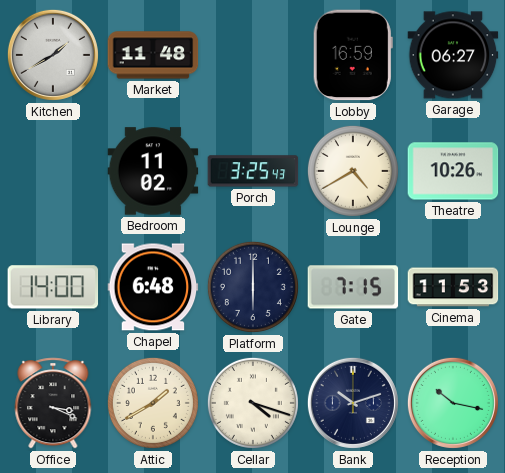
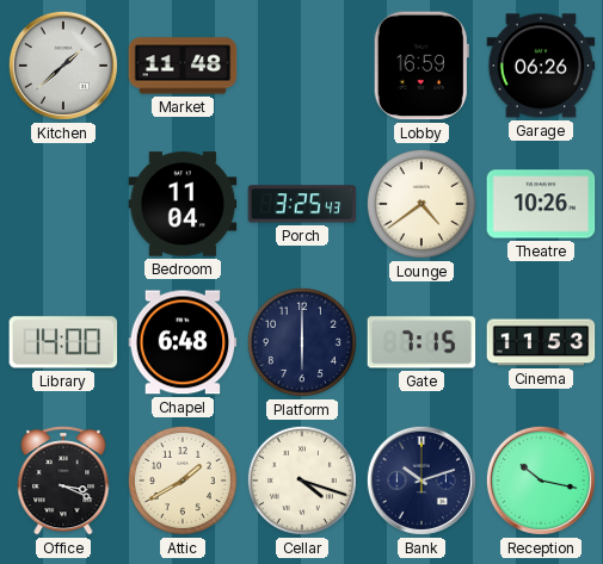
Kitchen: 1:40 -> 1:38
Garage: 06:27 -> 06:26
Bedroom: 11:02 -> 11:04
Lounge: 4:40 -> 4:39
